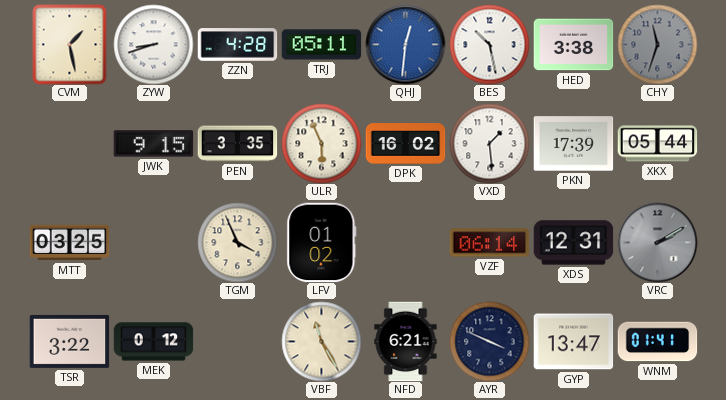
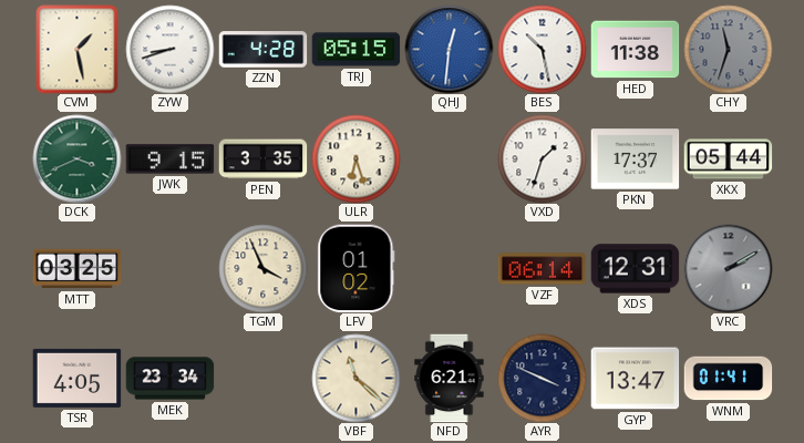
TRJ: 05:11 -> 05:15
HED: 3:38 -> 11:38
DCK: none -> 3:41
ULR: 5:56 -> 6:27
DPK: 16:02 -> none
VXD: 1:29 -> 1:33
PKN: 17:39 -> 17:37
TSR: 3:22 -> 4:05
MEK: 0:12 -> 23:34
VBF: 11:25 -> 11:22
